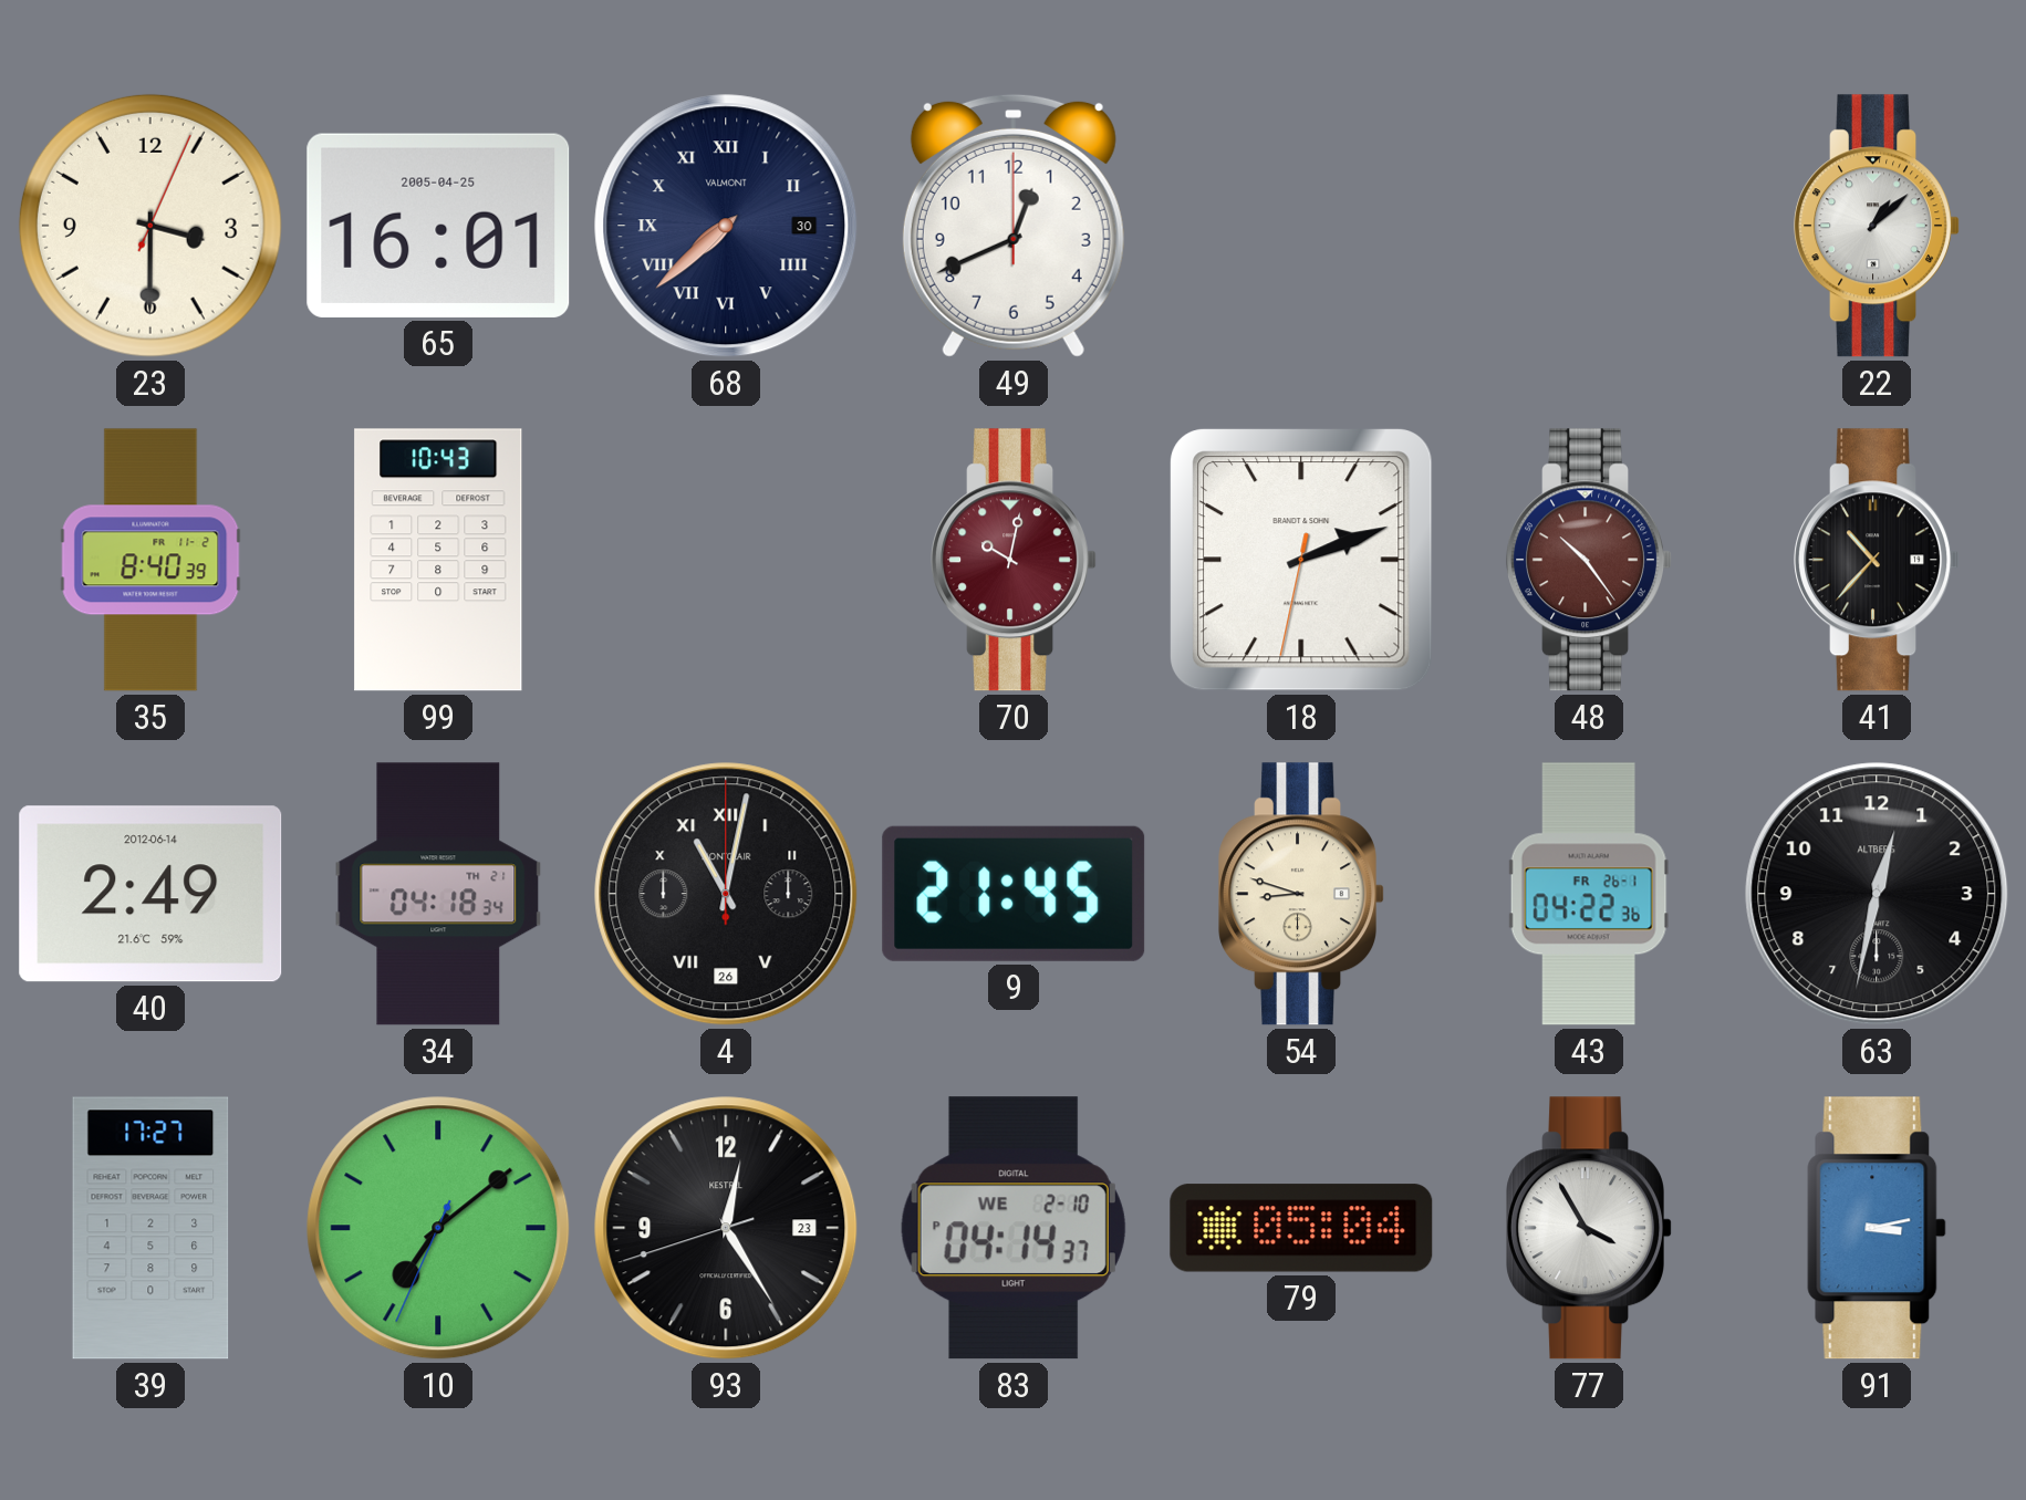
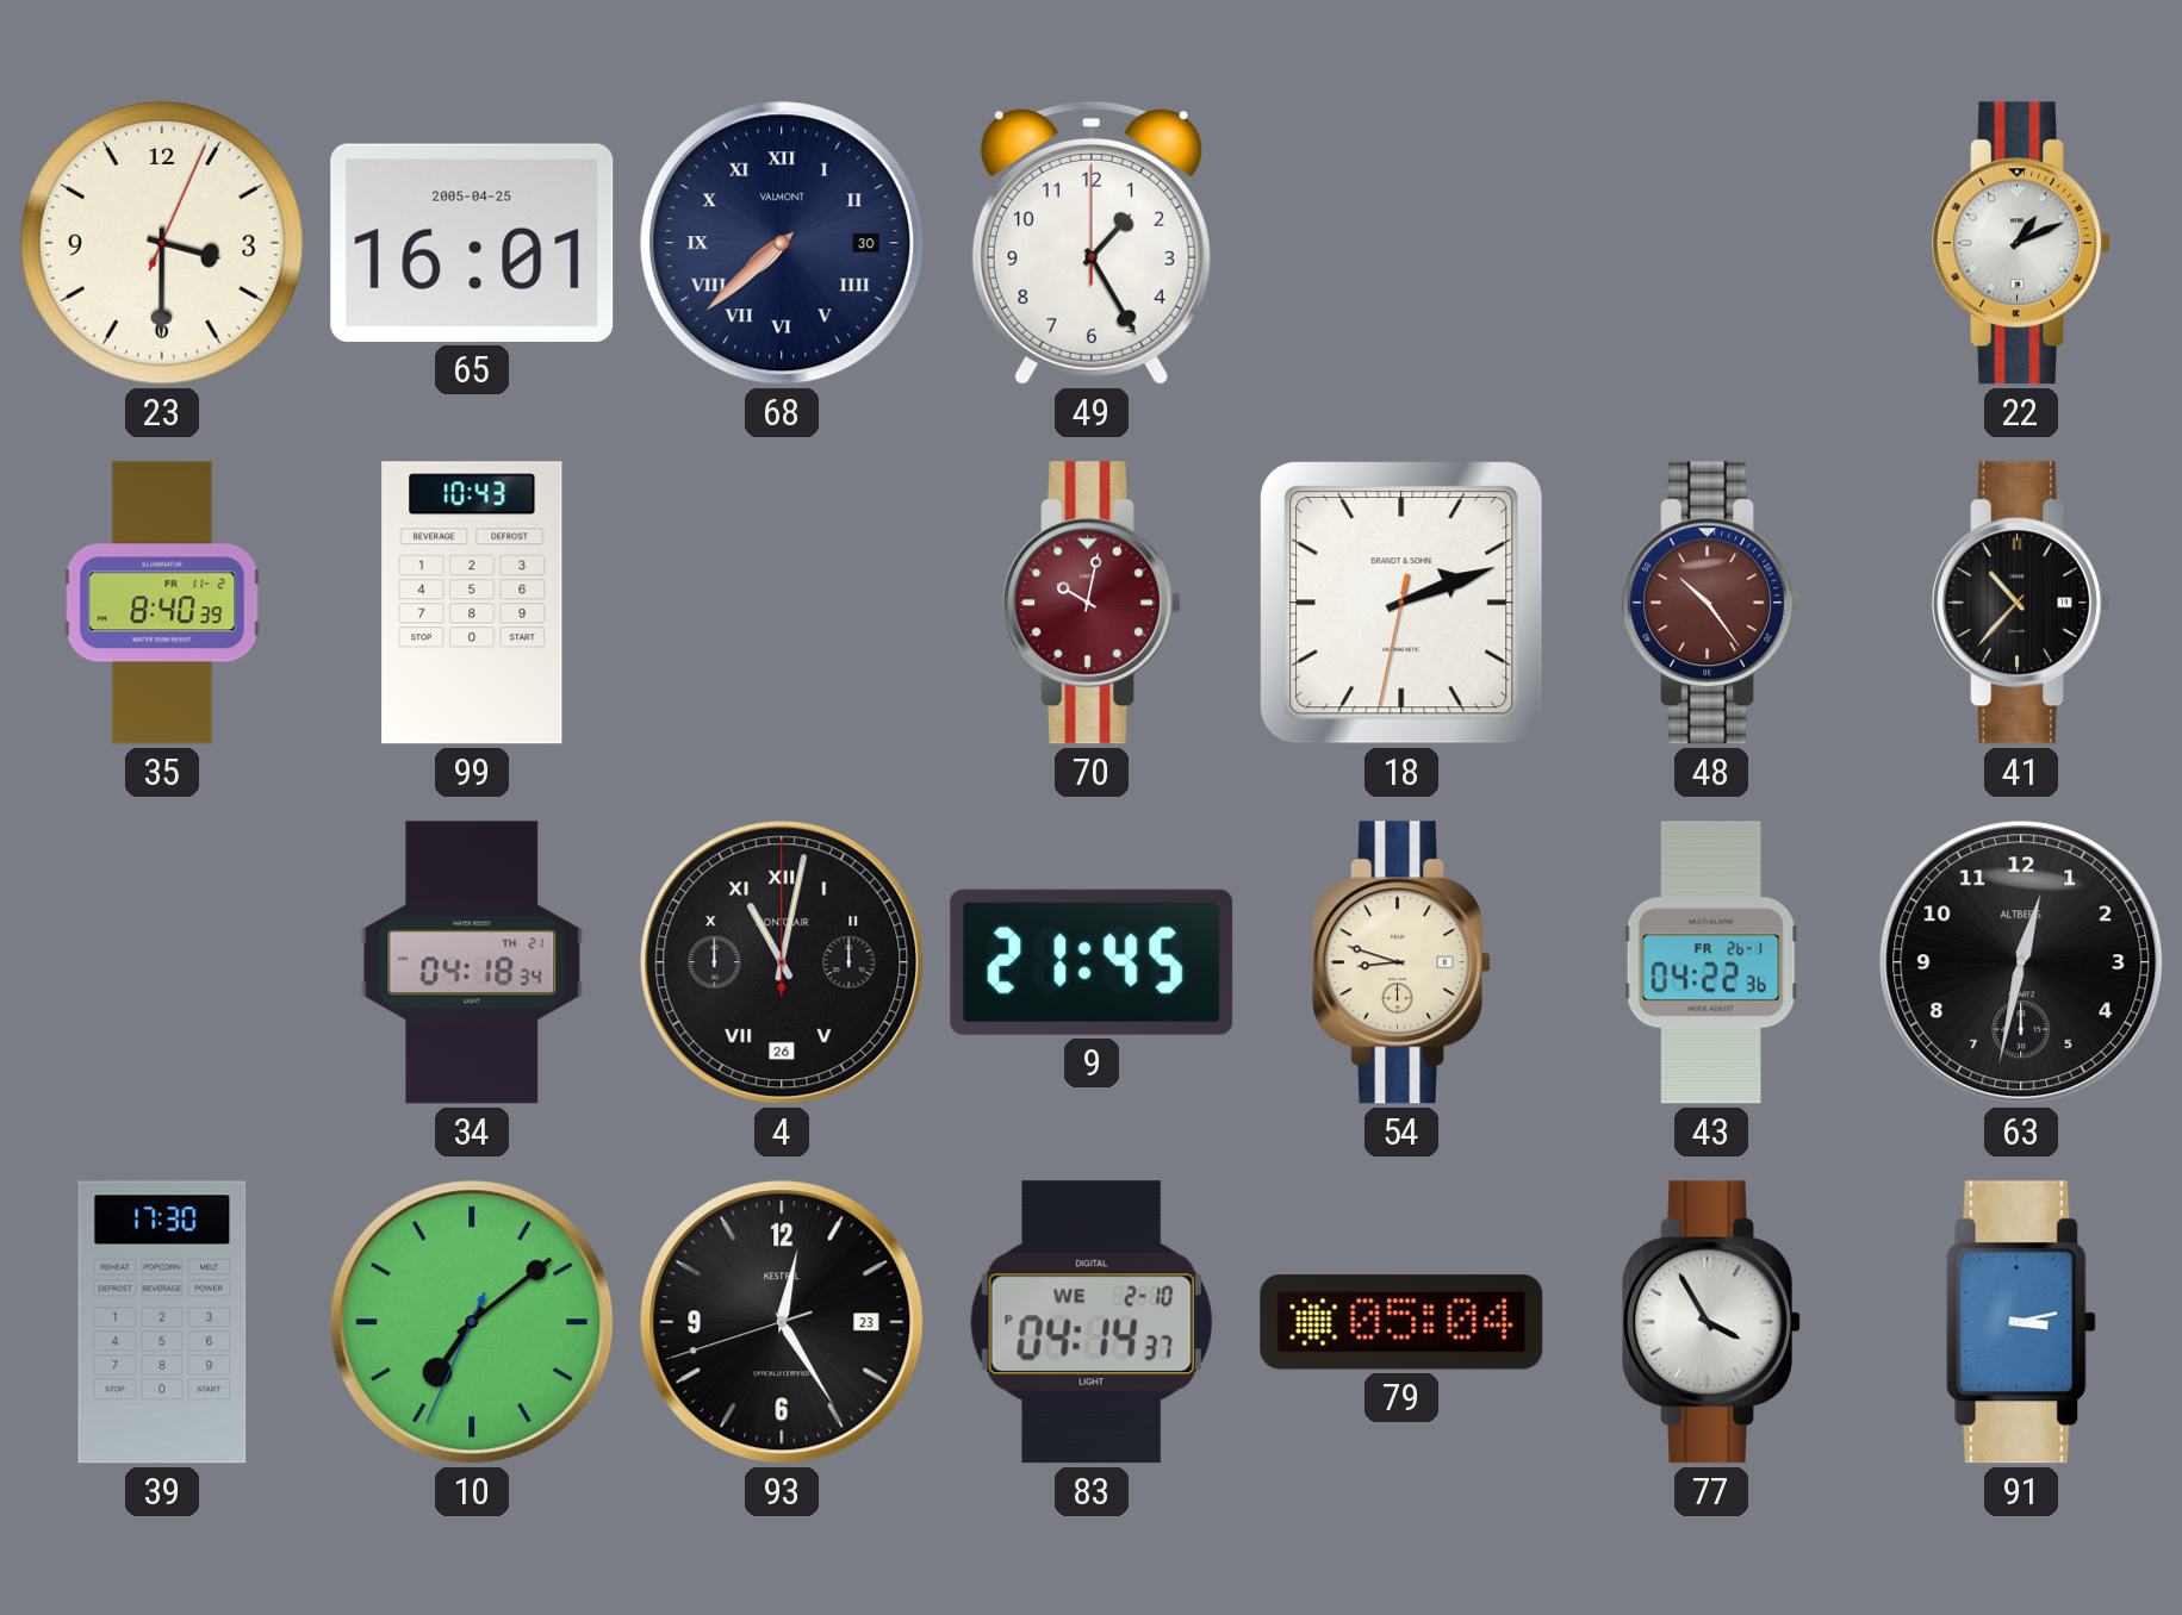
49: 12:41 -> 1:25
22: 1:08 -> 1:11
40: 2:49 -> none
39: 17:27 -> 17:30
